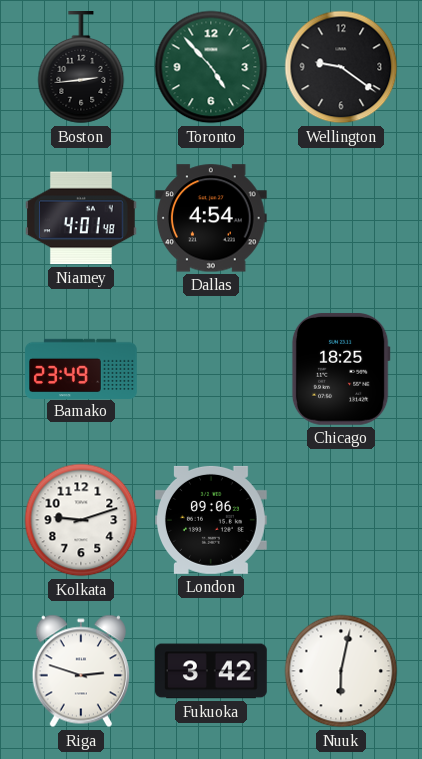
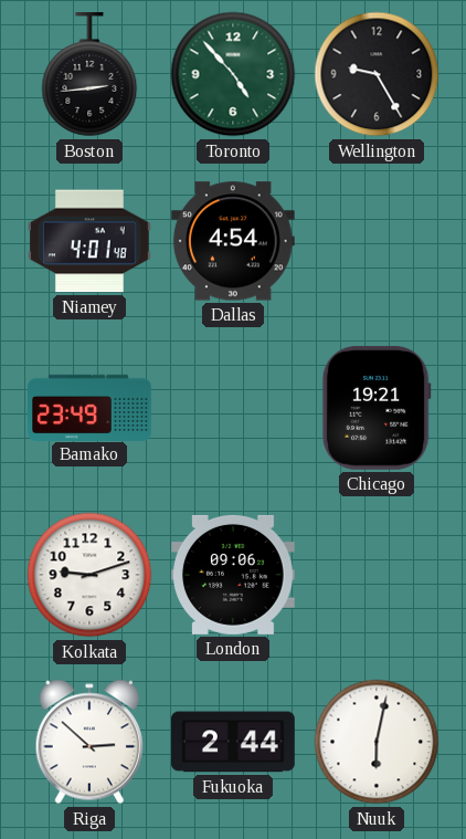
Wellington: 9:21 -> 9:25
Chicago: 18:25 -> 19:21
Riga: 2:48 -> 2:52
Fukuoka: 3:42 -> 2:44
